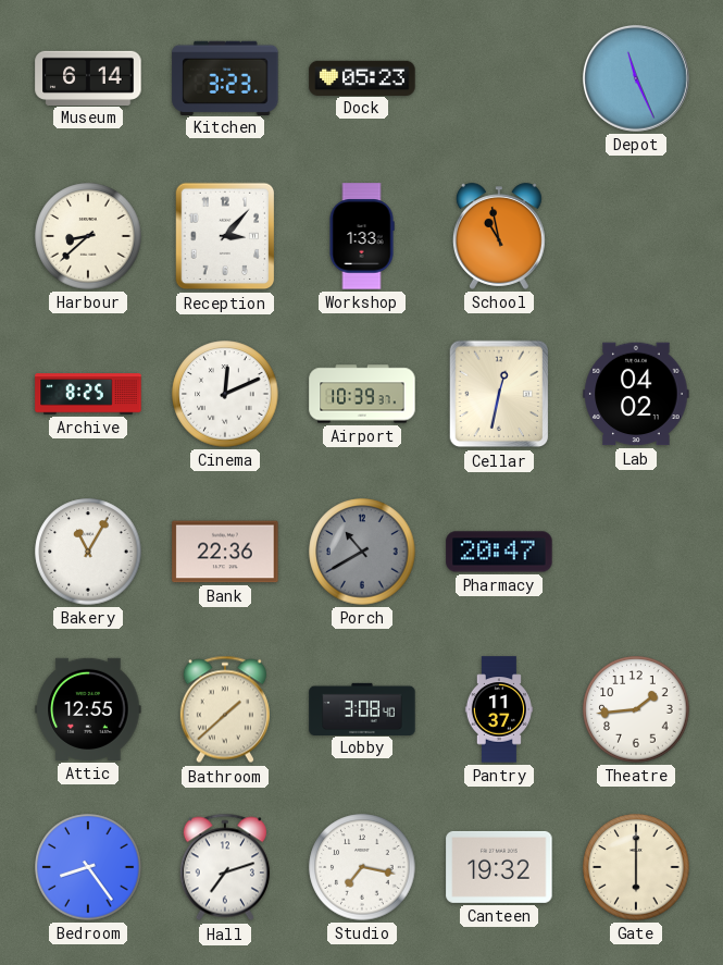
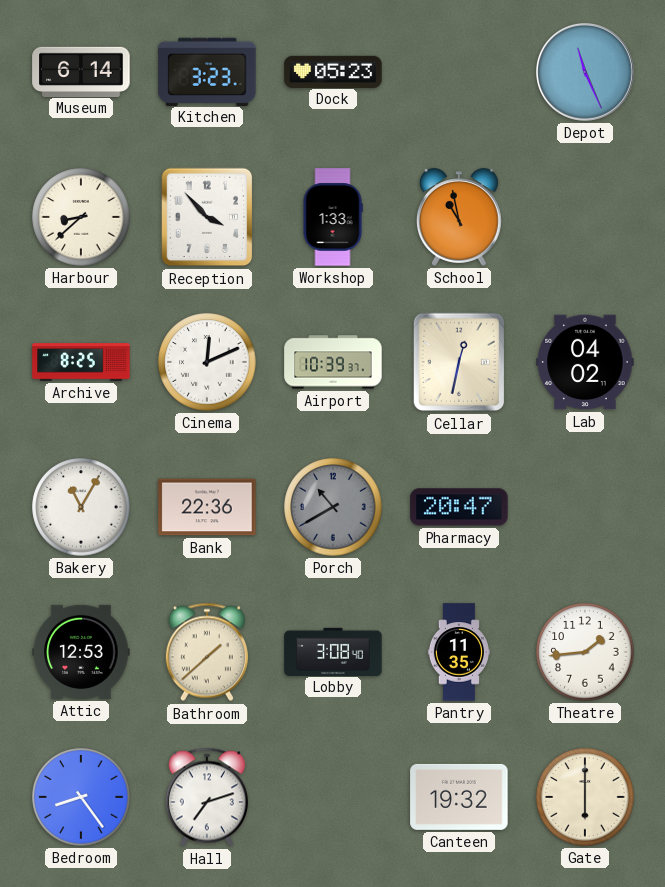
Reception: 3:07 -> 3:53
Attic: 12:55 -> 12:53
Pantry: 11:37 -> 11:35
Studio: 7:17 -> none
